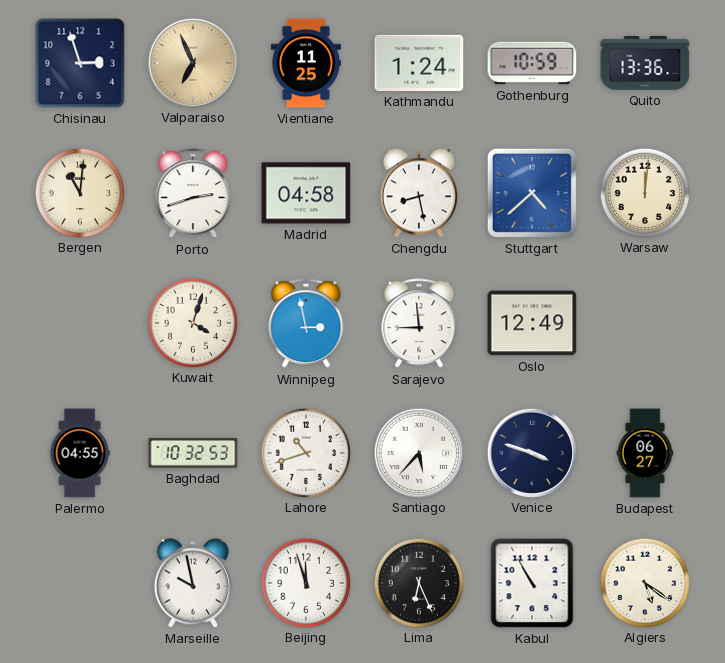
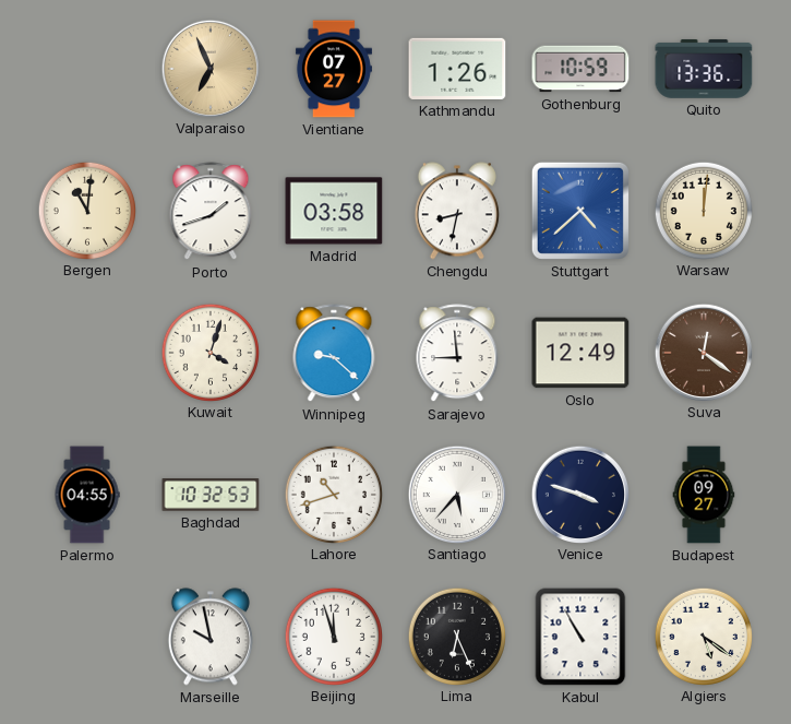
Chisinau: 2:57 -> none
Vientiane: 11:25 -> 07:27
Kathmandu: 1:24 -> 1:26
Porto: 2:42 -> 1:42
Madrid: 04:58 -> 03:58
Chengdu: 8:28 -> 8:32
Winnipeg: 2:58 -> 9:22
Suva: none -> 12:21
Budapest: 06:27 -> 09:27
